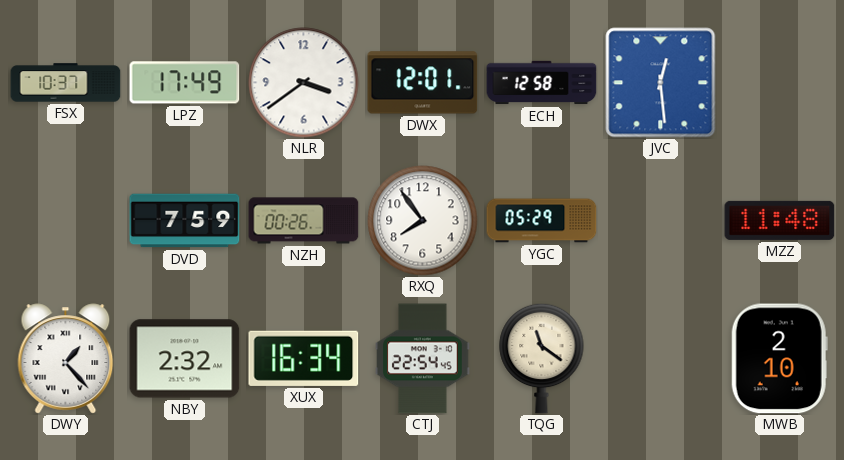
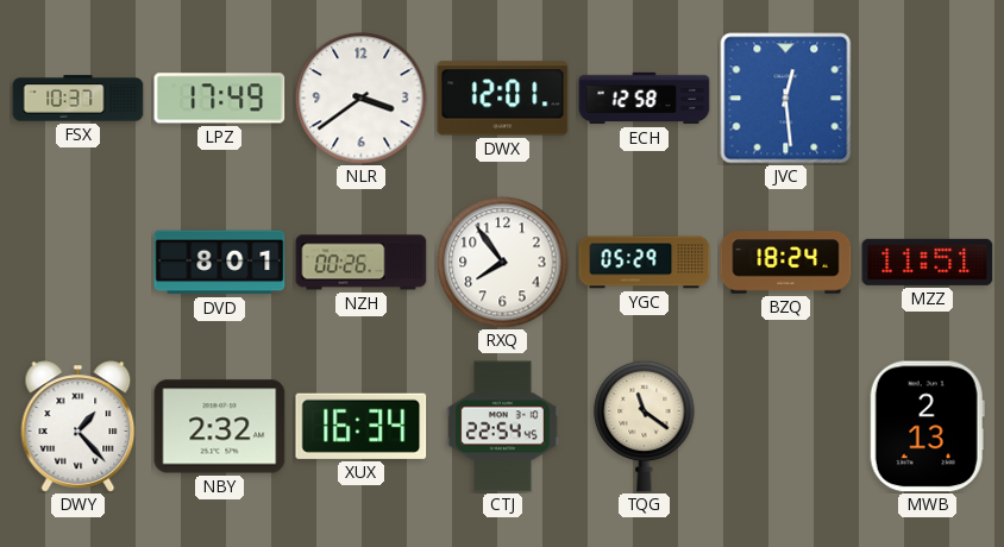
DVD: 7:59 -> 8:01
BZQ: none -> 18:24
MZZ: 11:48 -> 11:51
MWB: 2:10 -> 2:13
